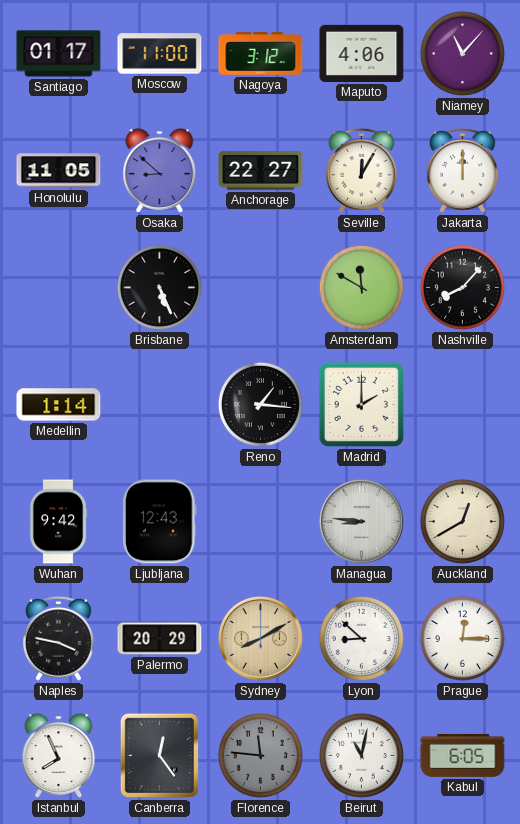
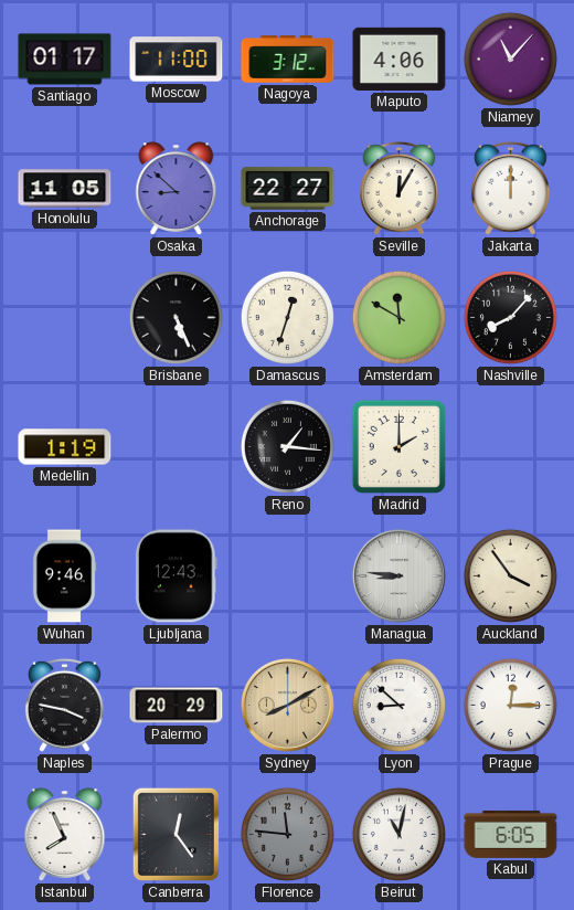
Damascus: none -> 12:33
Medellin: 1:14 -> 1:19
Wuhan: 9:42 -> 9:46
Auckland: 12:40 -> 3:54
